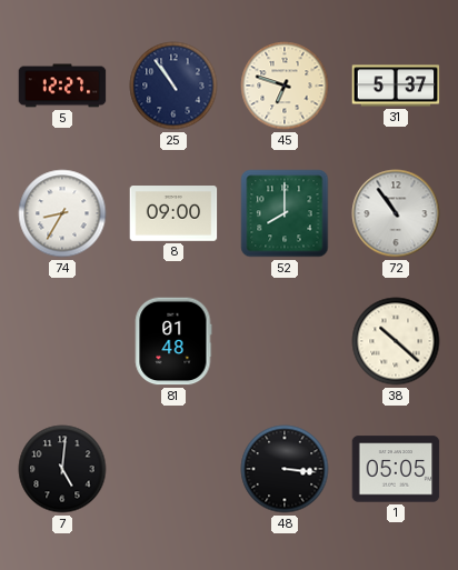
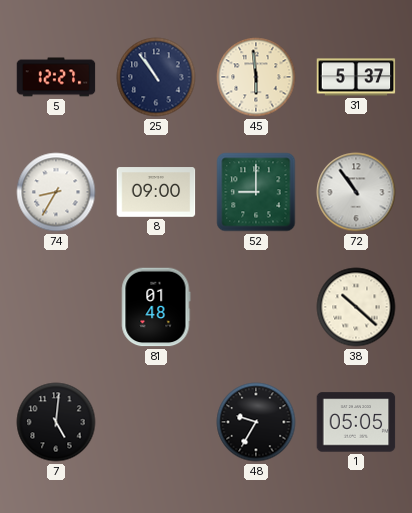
45: 6:48 -> 5:59
52: 8:00 -> 9:00
48: 3:16 -> 9:35
